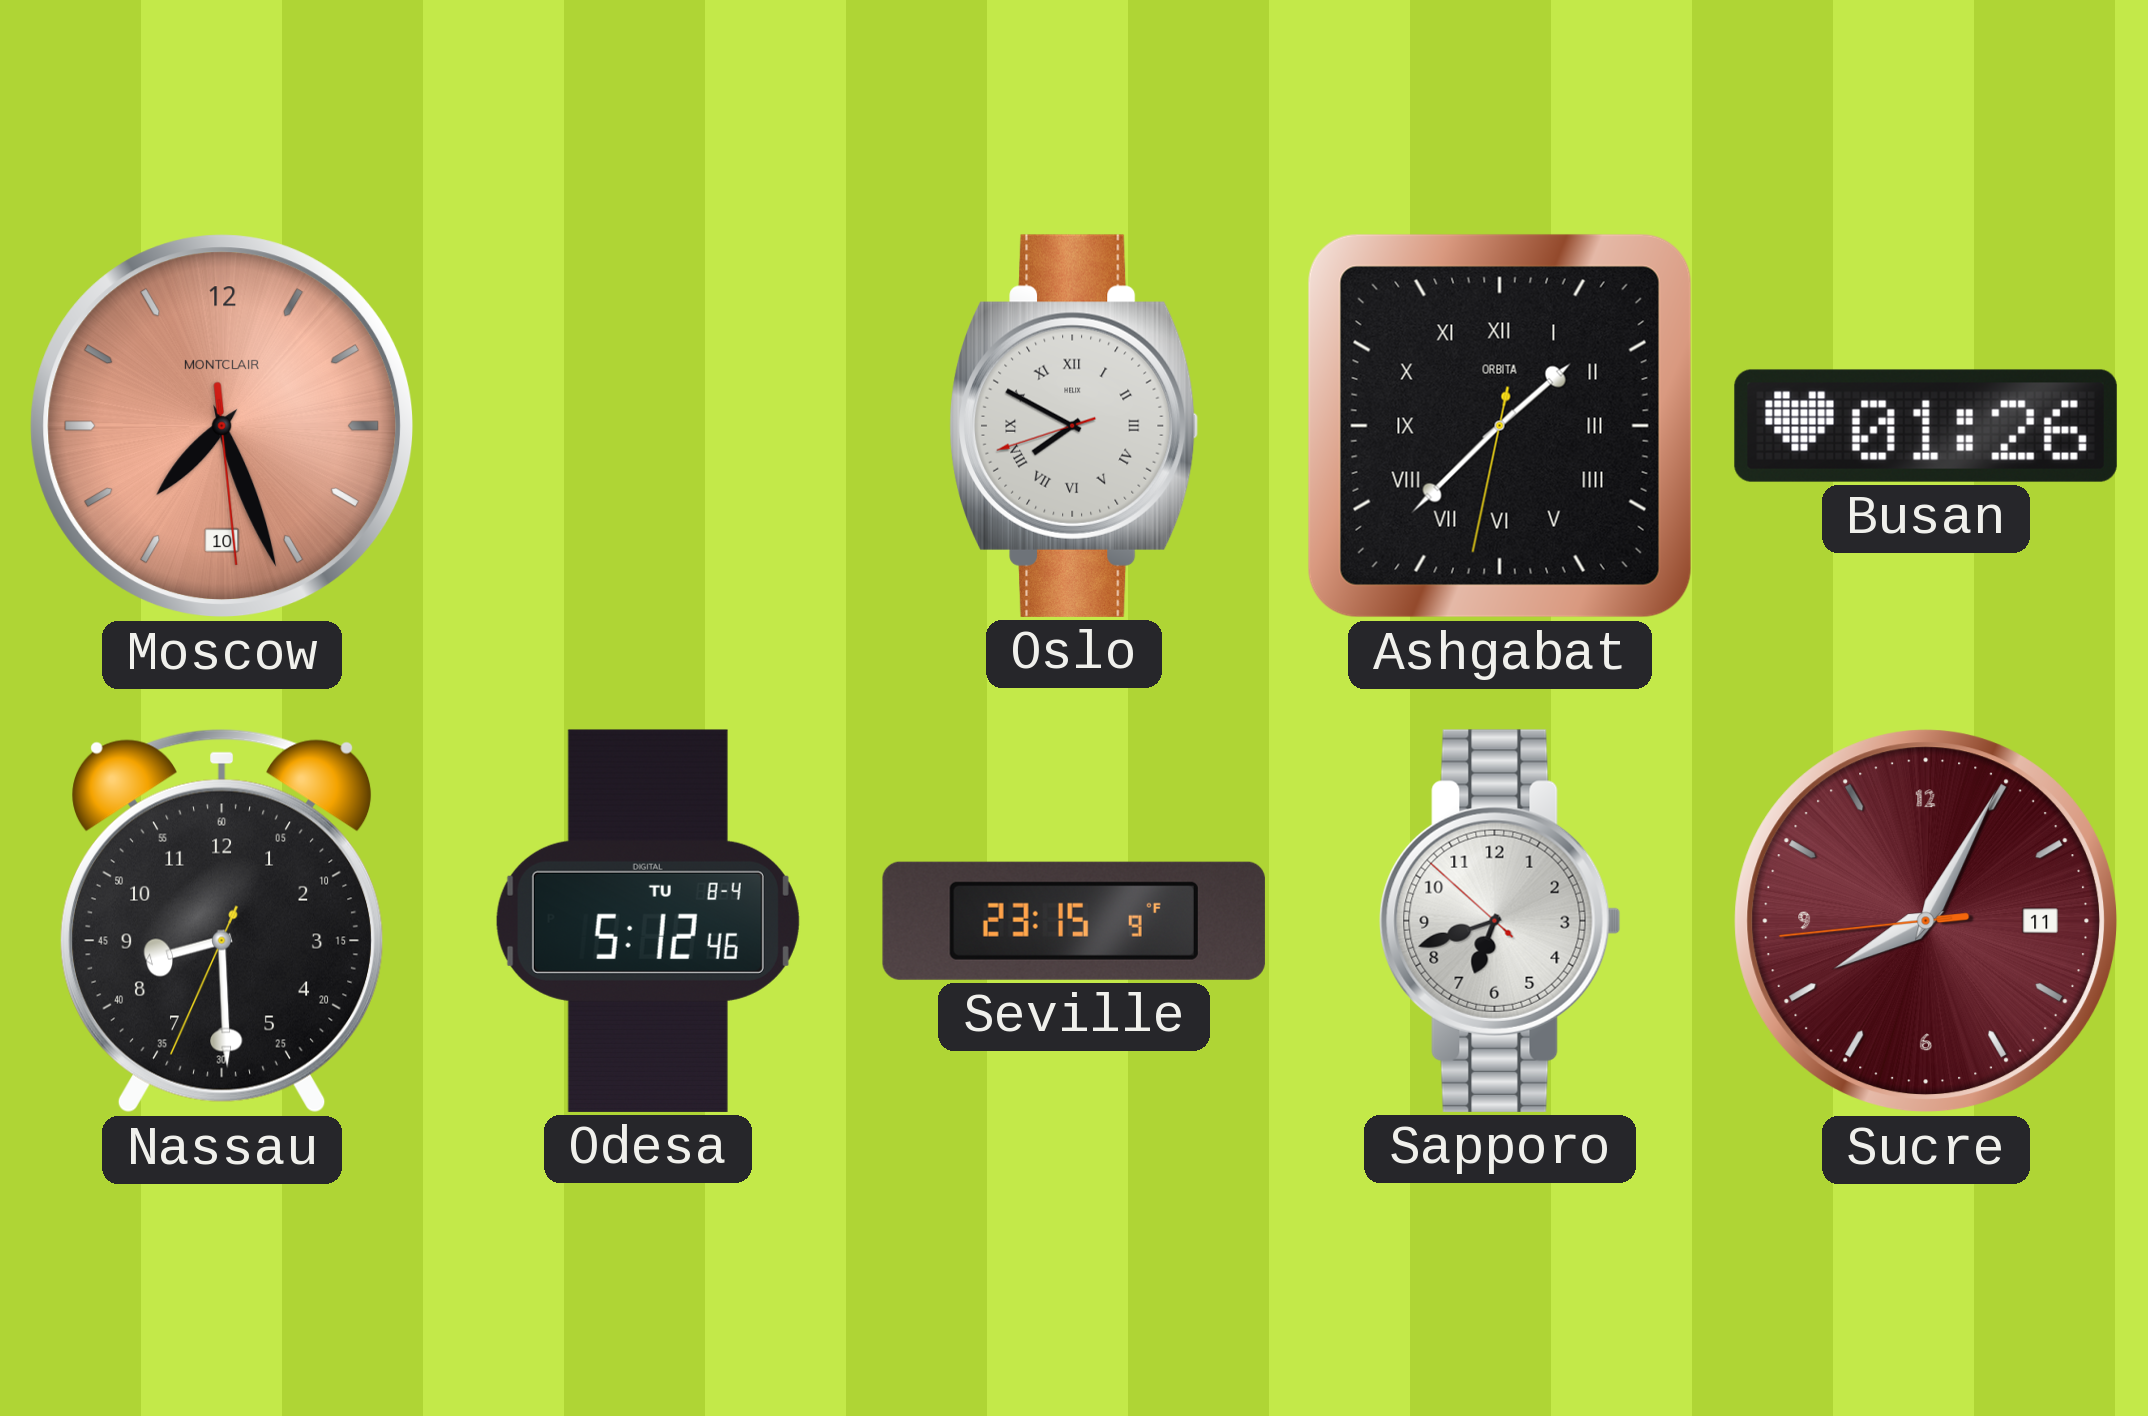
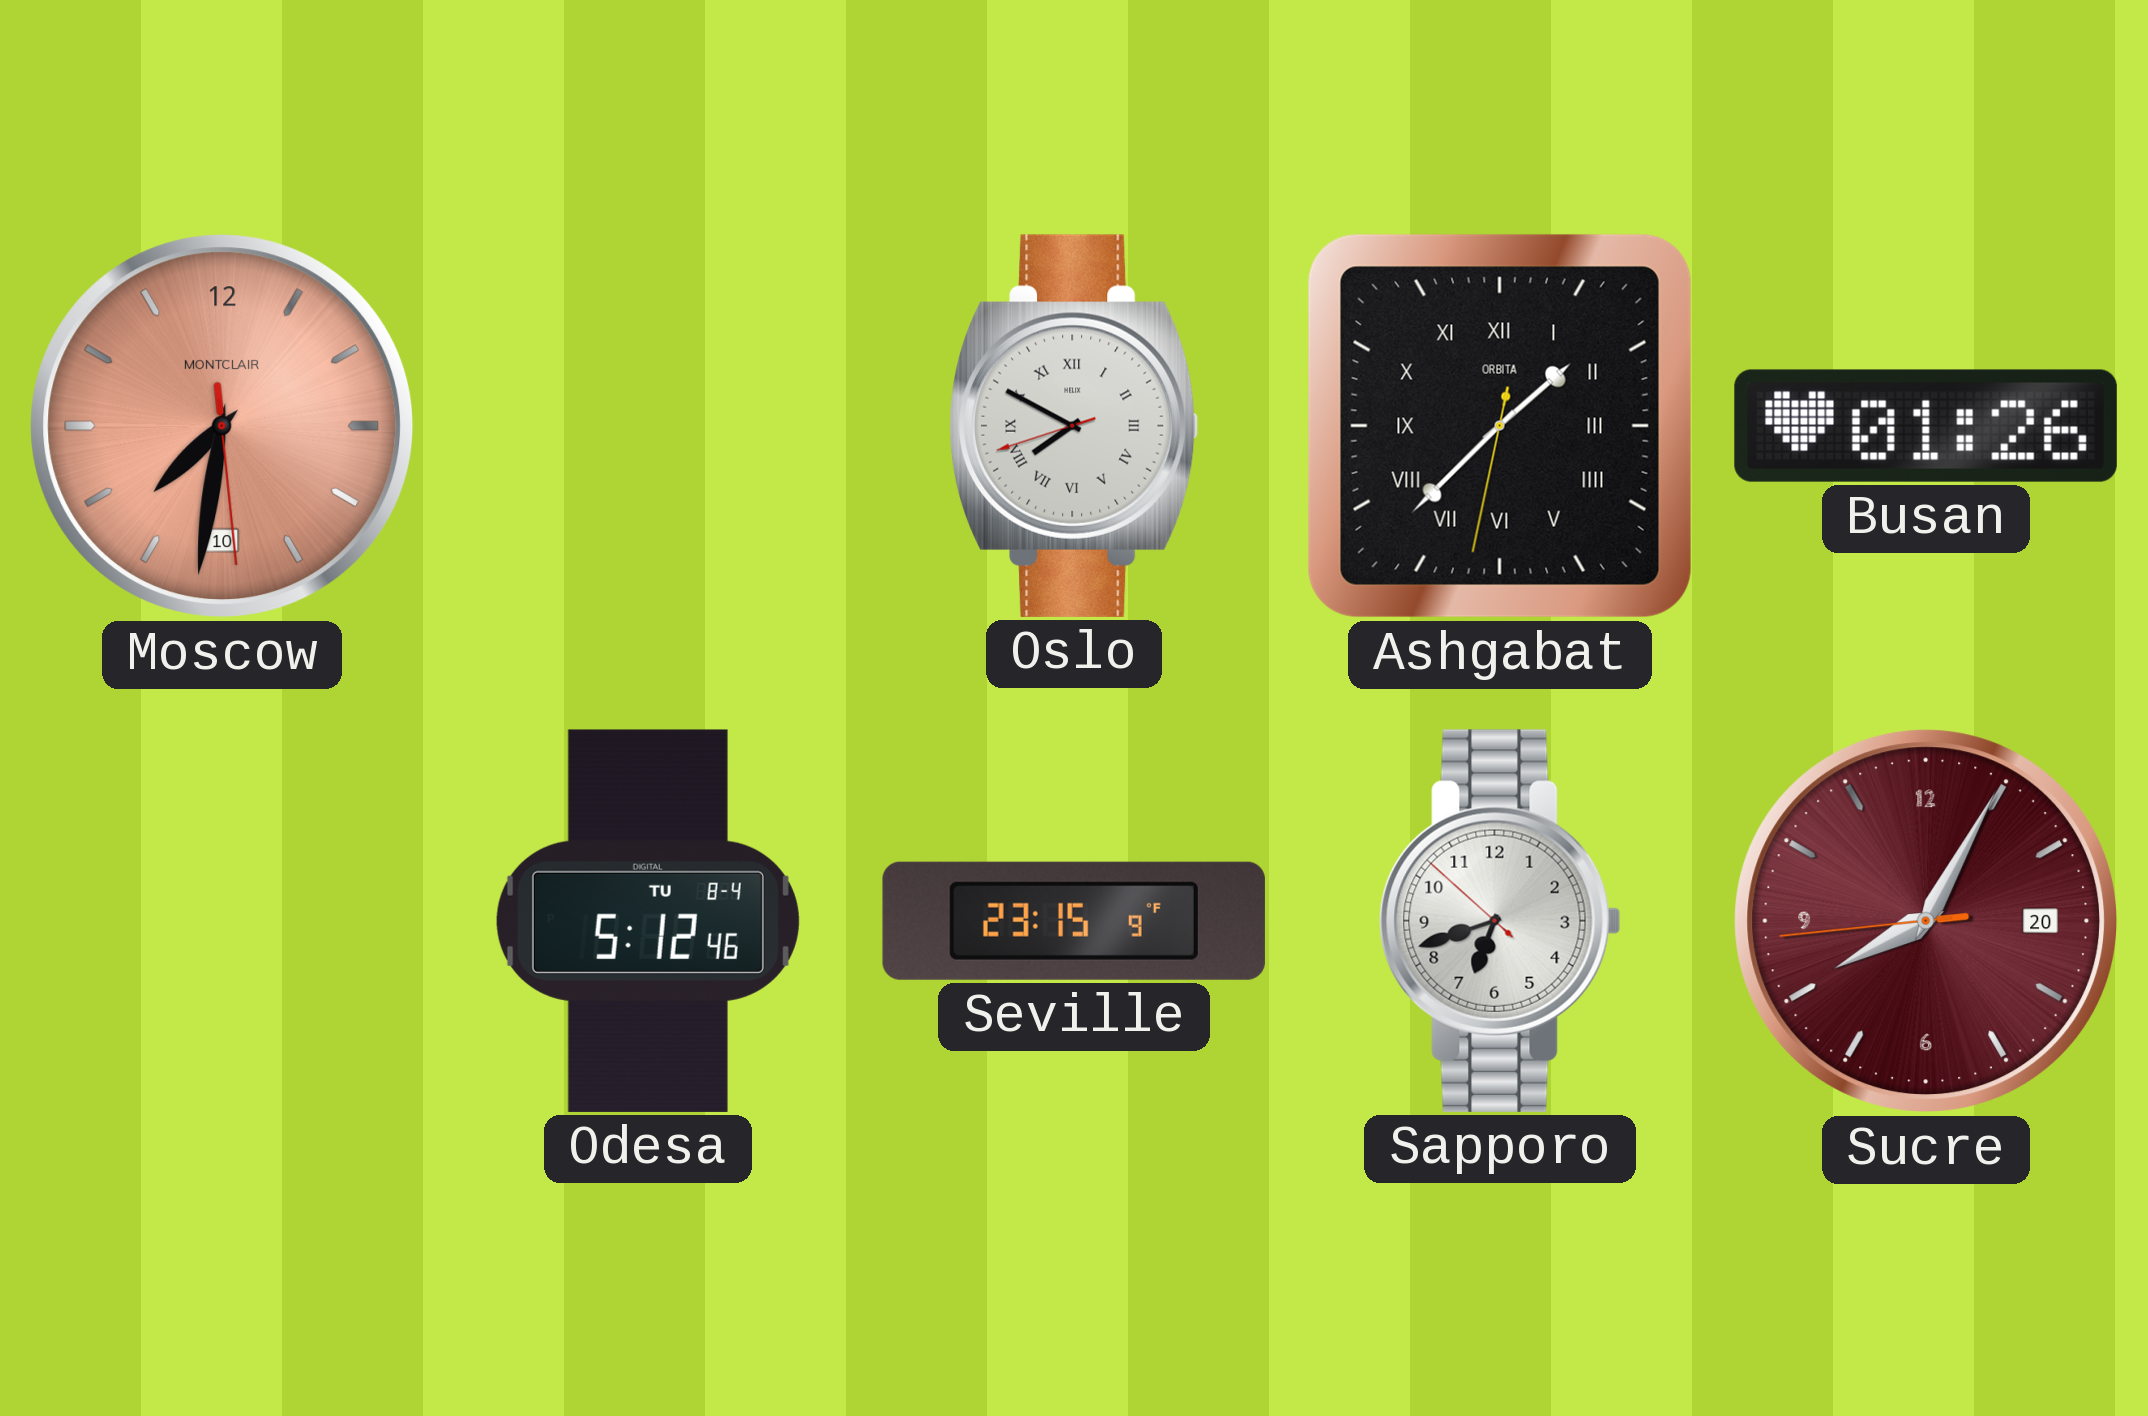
Moscow: 7:26 -> 7:31
Nassau: 8:29 -> none
Sucre date: 11 -> 20
